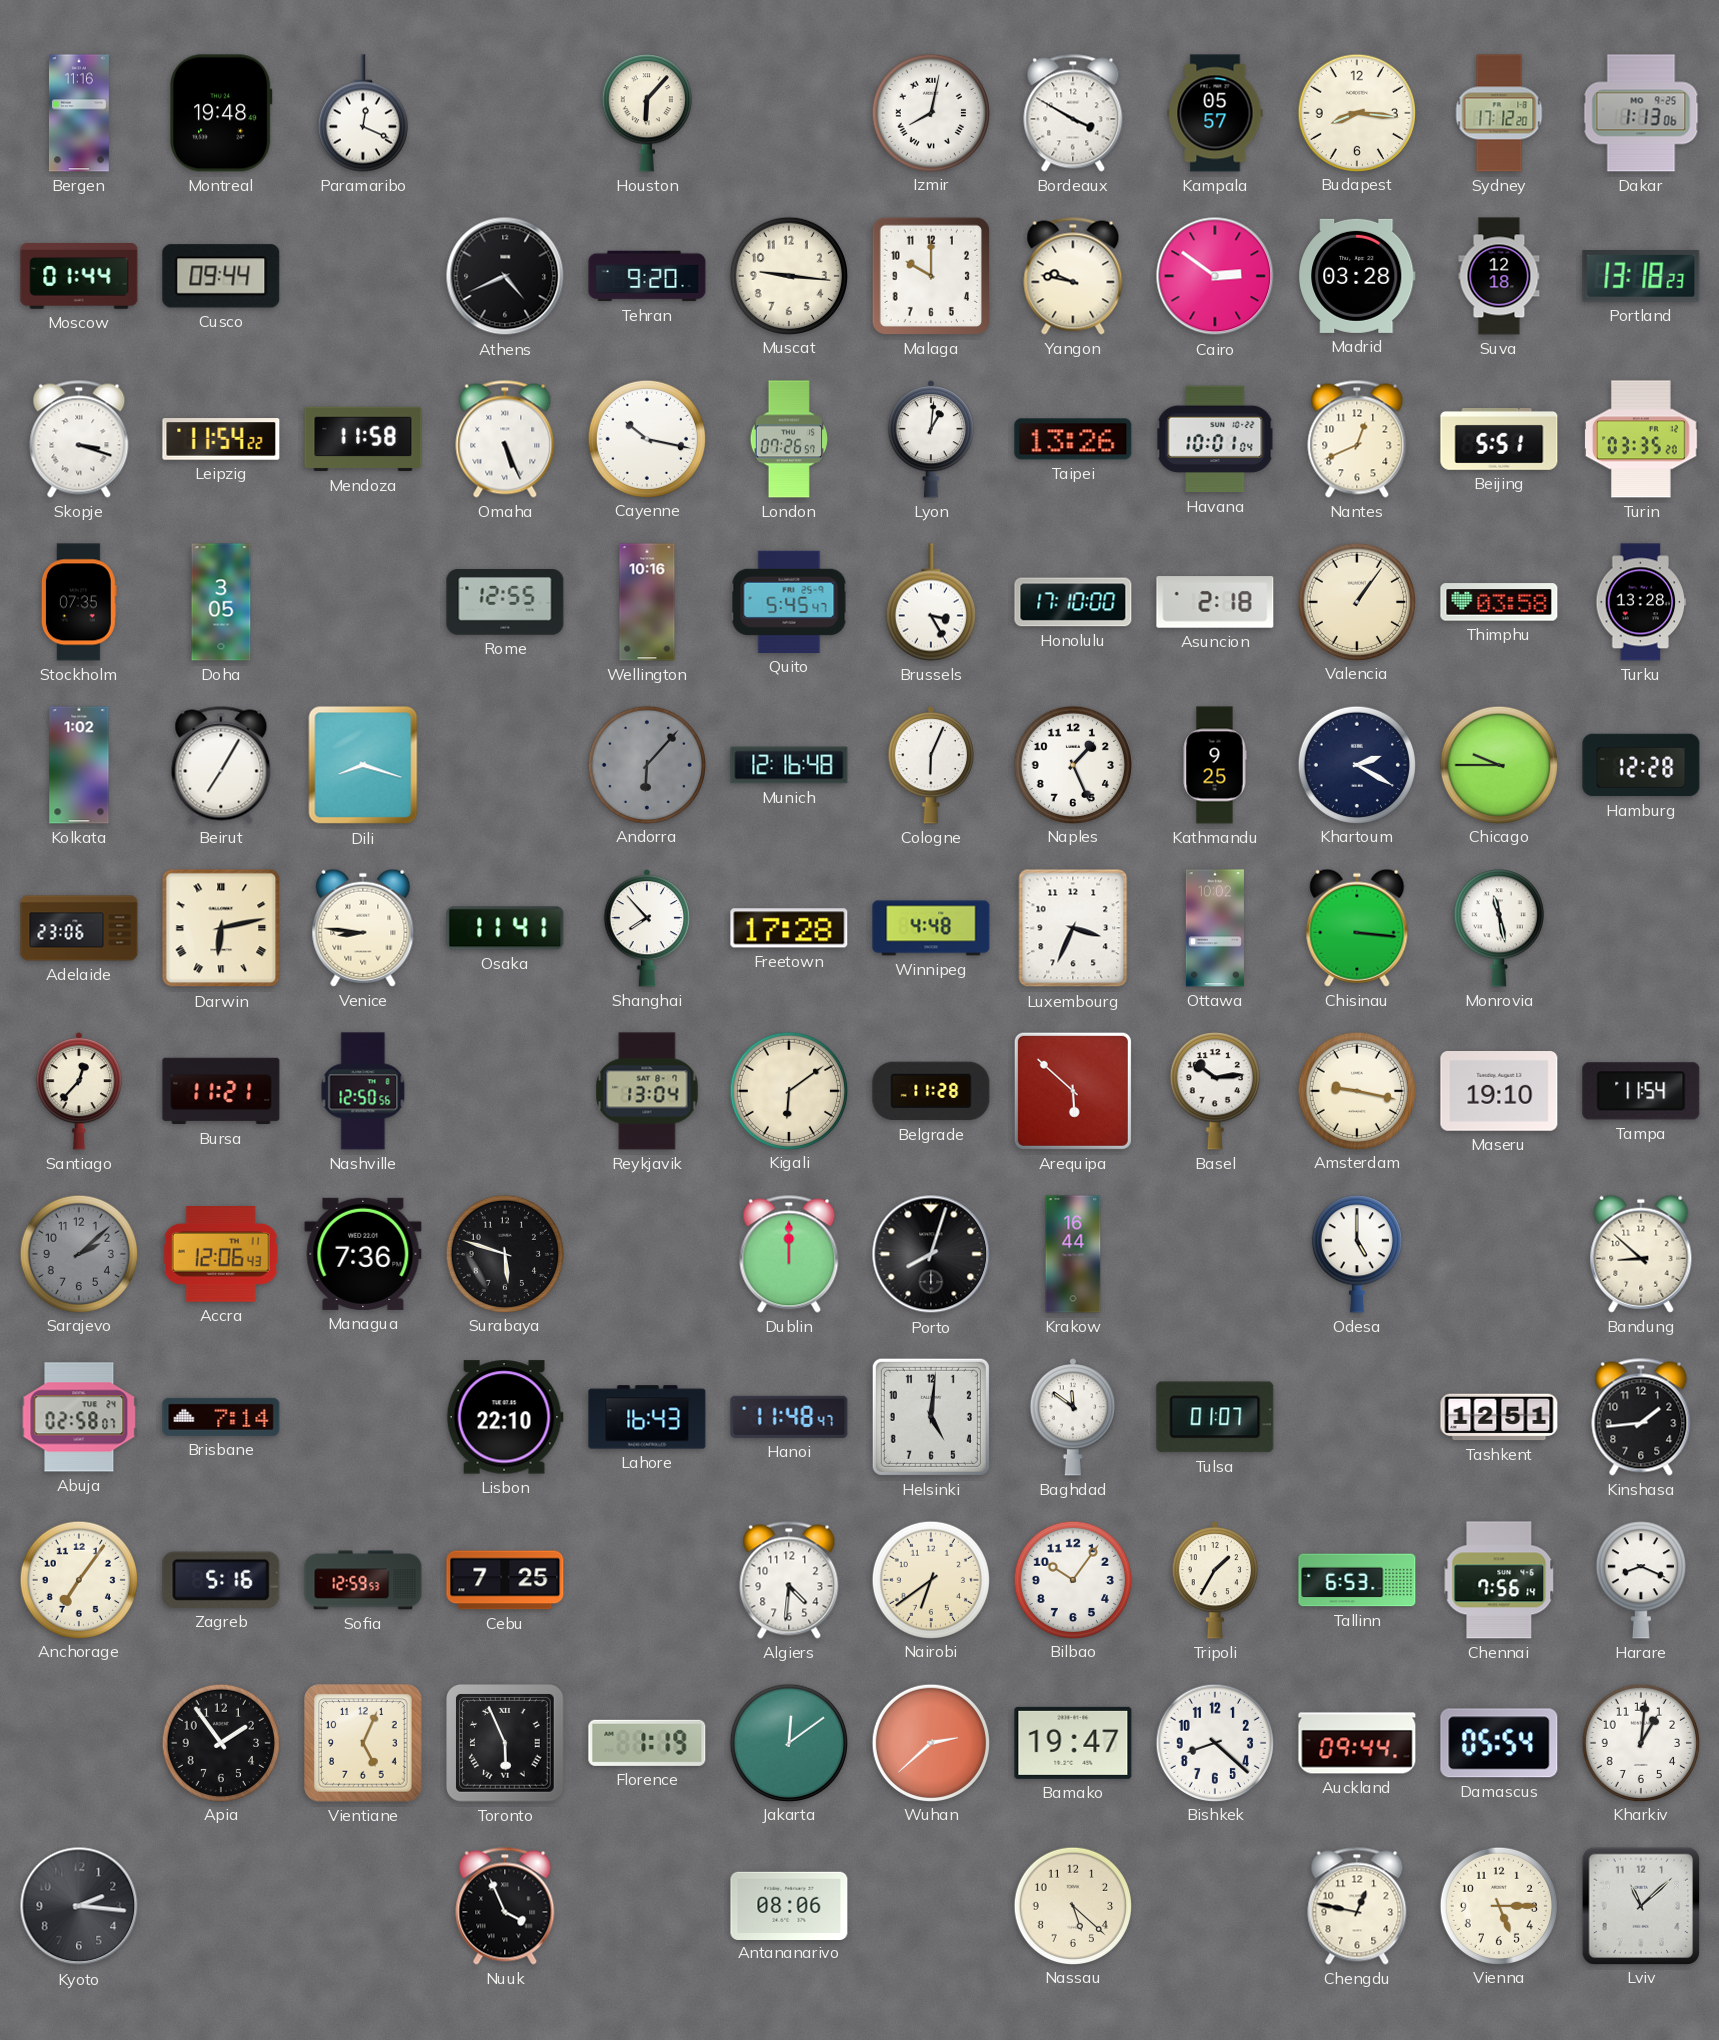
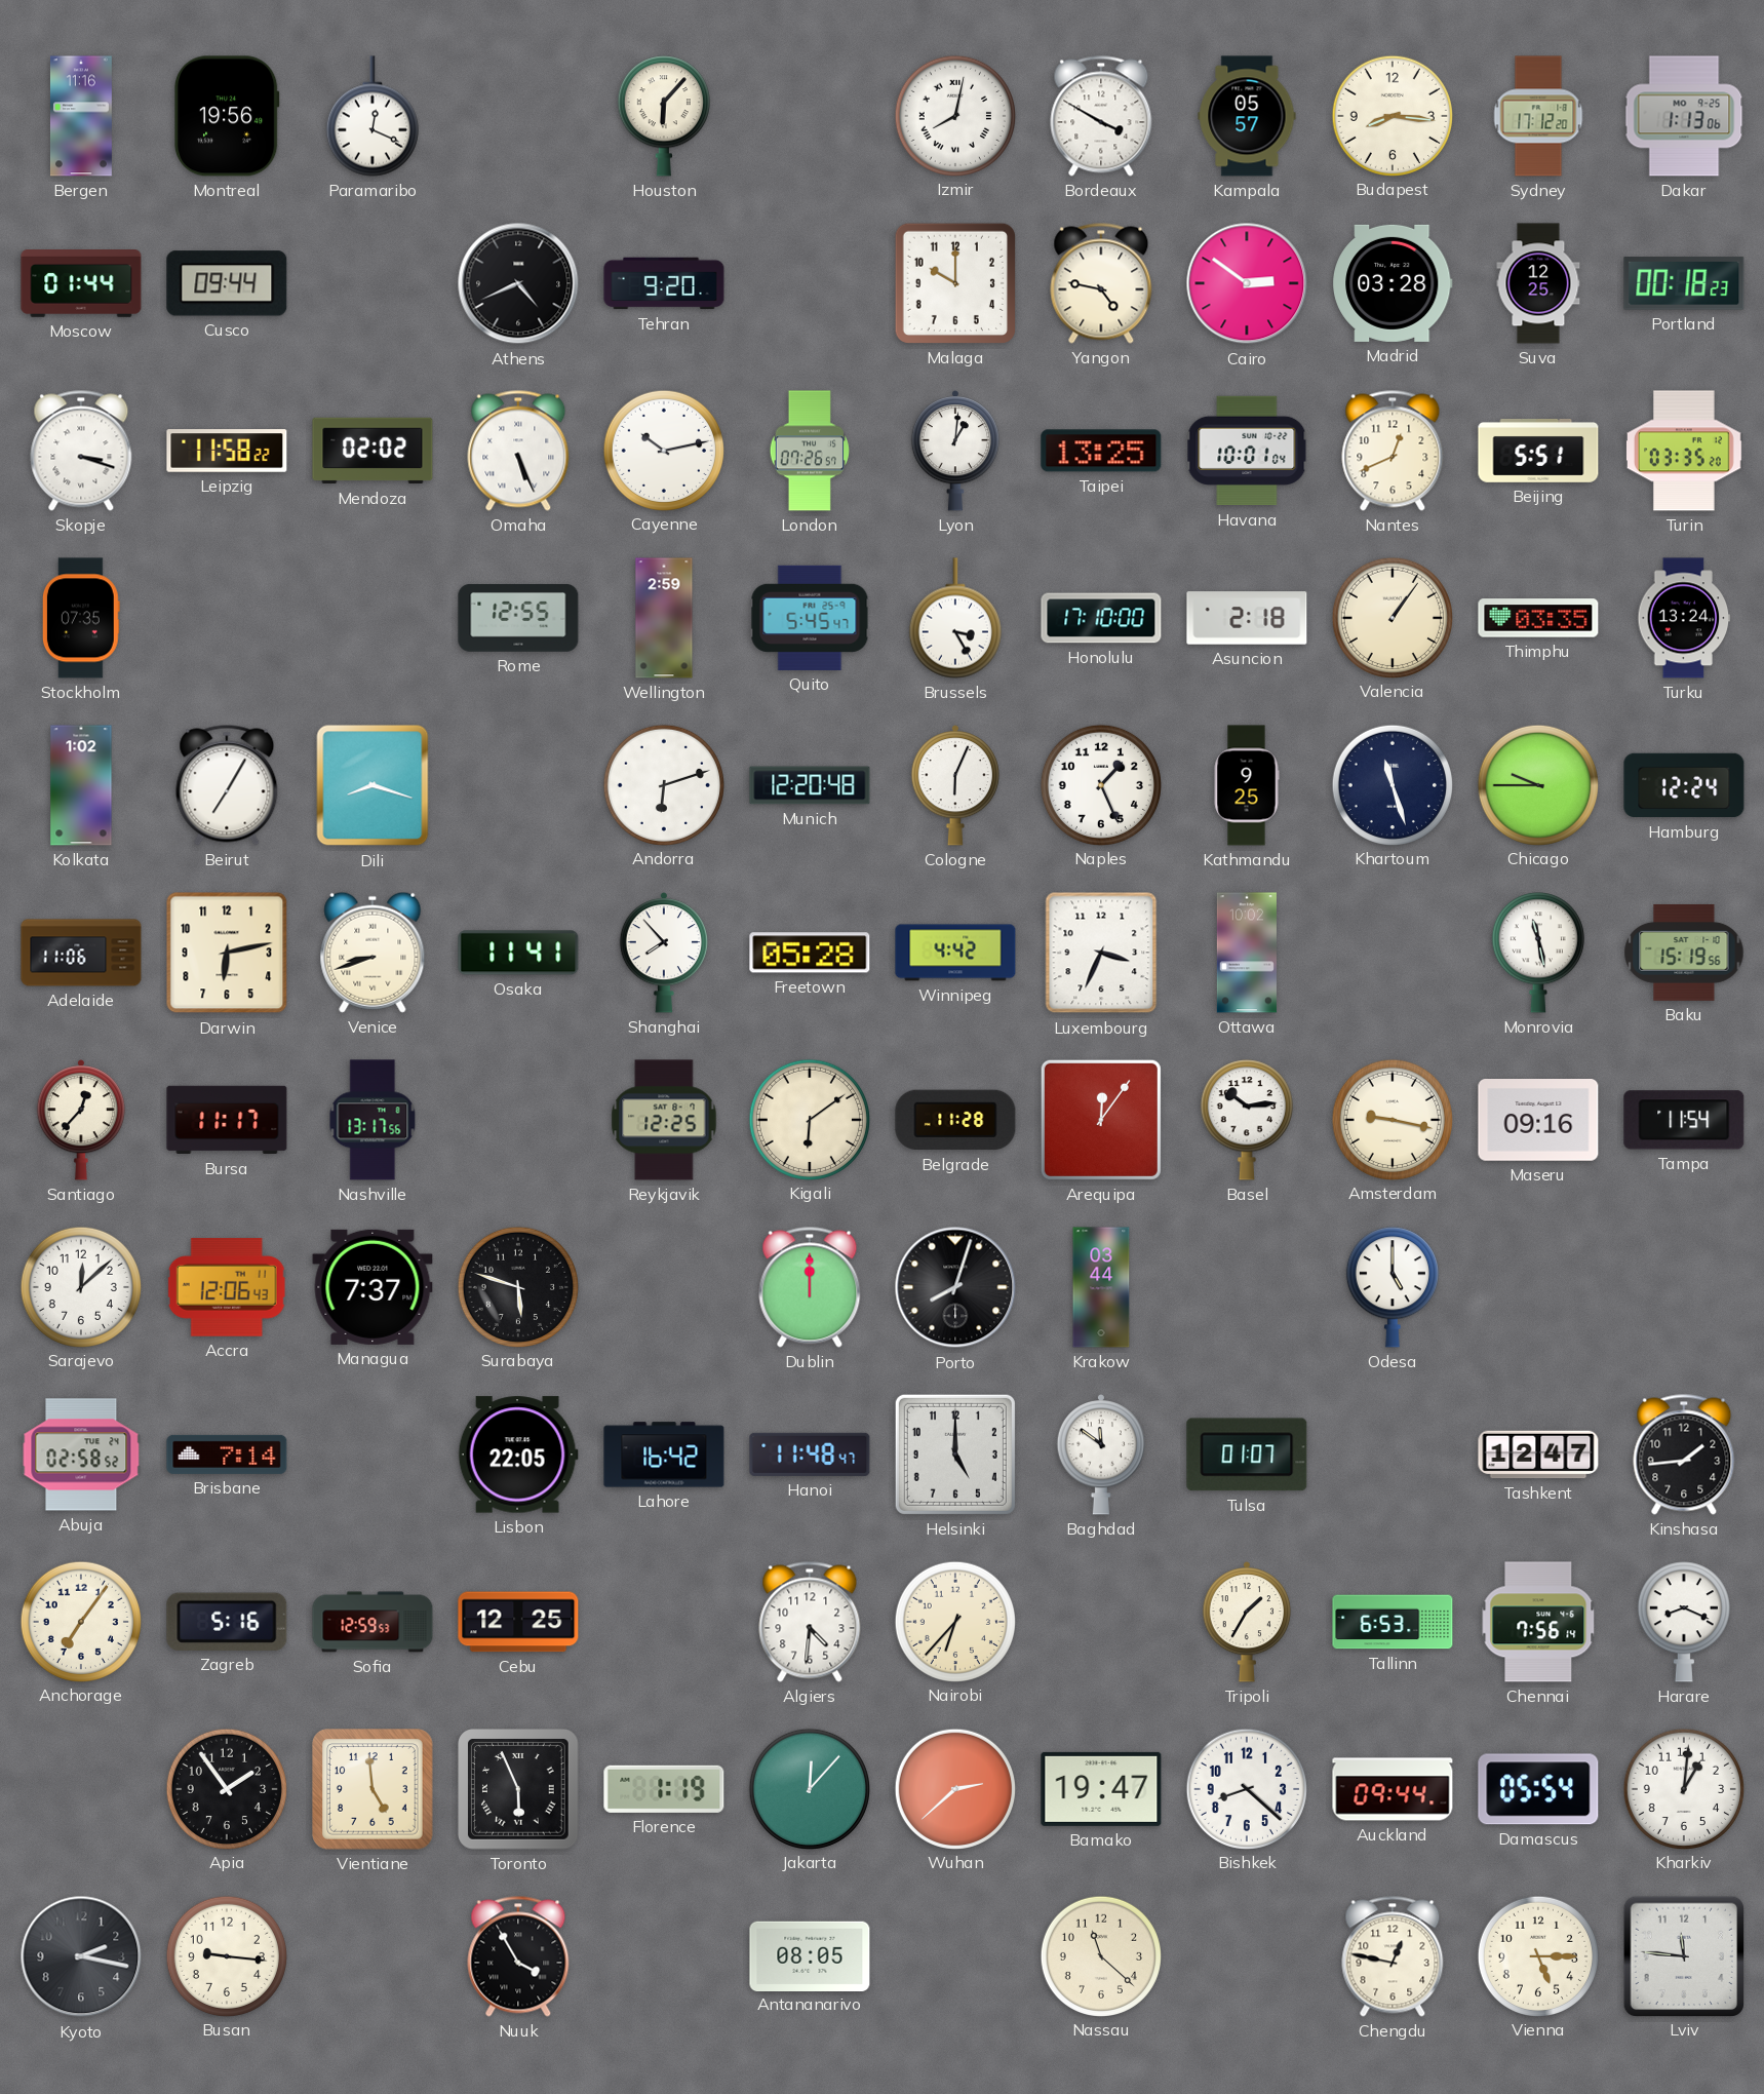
Montreal: 19:48 -> 19:56
Muscat: 9:16 -> none
Yangon: 9:47 -> 4:47
Suva: 12:18 -> 12:25
Portland: 13:18 -> 00:18
Leipzig: 11:54 -> 11:58
Mendoza: 11:58 -> 02:02
Cayenne: 10:17 -> 10:13
Taipei: 13:26 -> 13:25
Doha: 3:05 -> none
Wellington: 10:16 -> 2:59
Thimphu: 03:58 -> 03:35
Turku: 13:28 -> 13:24
Andorra: 6:07 -> 6:12
Andorra dial: grey -> white
Munich: 12:16 -> 12:20
Khartoum: 2:20 -> 11:27
Hamburg: 12:28 -> 12:24
Adelaide: 23:06 -> 11:06
Darwin numerals: Roman -> Arabic
Venice: 8:46 -> 8:42
Freetown: 17:28 -> 05:28
Winnipeg: 4:48 -> 4:42
Chisinau: 3:16 -> none
Baku: none -> 15:19
Bursa: 11:21 -> 11:17
Nashville: 12:50 -> 13:17
Reykjavik: 13:04 -> 12:25
Arequipa: 5:52 -> 12:06
Maseru: 19:10 -> 09:16
Sarajevo: 2:08 -> 12:08
Sarajevo dial: grey -> white
Managua: 7:36 -> 7:37
Krakow: 16:44 -> 03:44
Bandung: 8:52 -> none
Abuja: 02:58:07 -> 02:58:52
Lisbon: 22:10 -> 22:05
Lahore: 16:43 -> 16:42
Helsinki: 5:01 -> 5:00
Tashkent: 12:51 -> 12:47
Cebu: 7:25 -> 12:25
Nairobi: 6:39 -> 6:37
Bilbao: 10:06 -> none
Vientiane: 5:04 -> 4:59
Jakarta: 12:09 -> 12:07
Kyoto: 2:16 -> 2:17
Busan: none -> 9:16
Nuuk: 3:56 -> 3:55
Antananarivo: 08:06 -> 08:05
Nassau: 5:22 -> 11:22
Lviv: 11:08 -> 11:46
